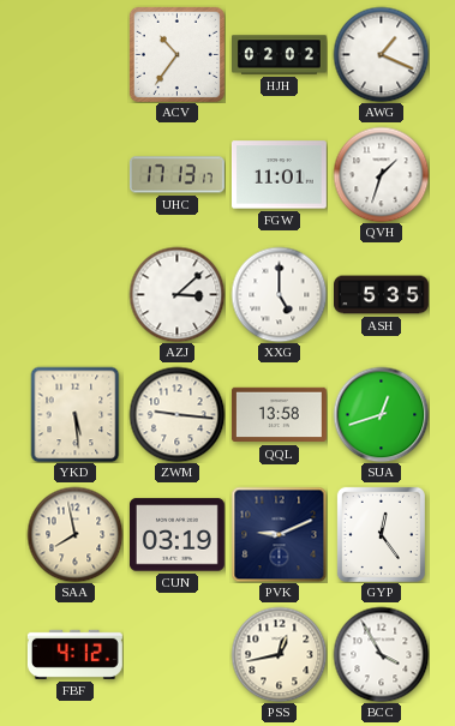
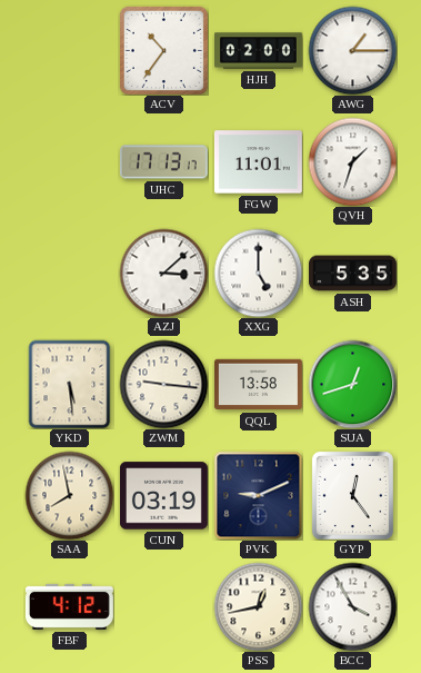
HJH: 02:02 -> 02:00
AWG: 1:19 -> 1:15
